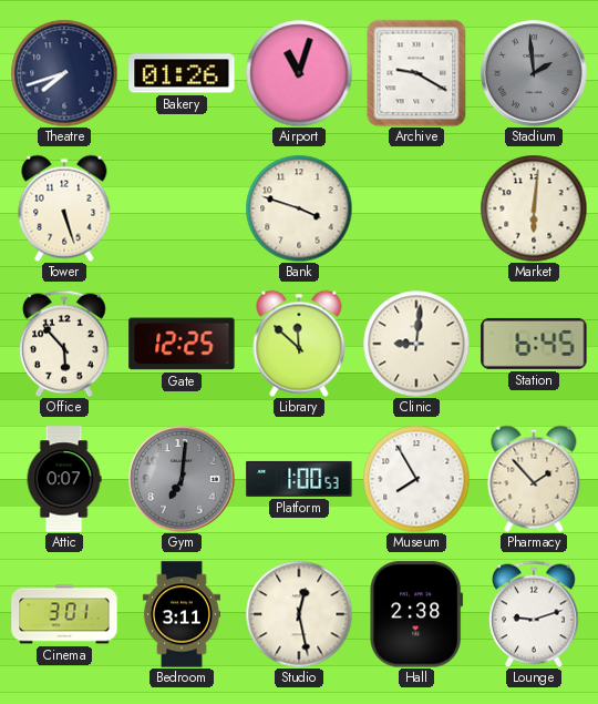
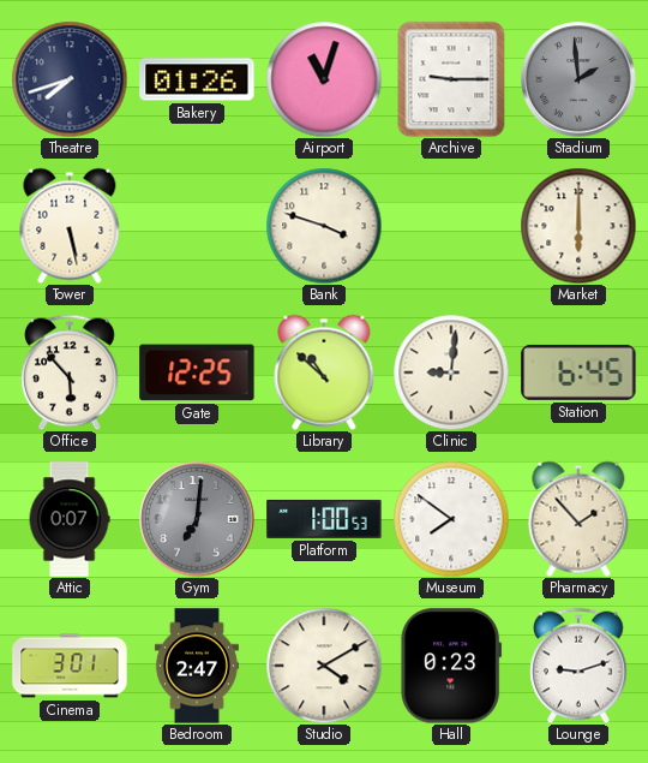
Archive: 9:20 -> 9:15
Tower: 5:27 -> 5:28
Market: 6:01 -> 6:00
Library: 11:52 -> 10:52
Museum: 7:55 -> 7:51
Bedroom: 3:11 -> 2:47
Studio: 12:28 -> 4:10
Hall: 2:38 -> 0:23
